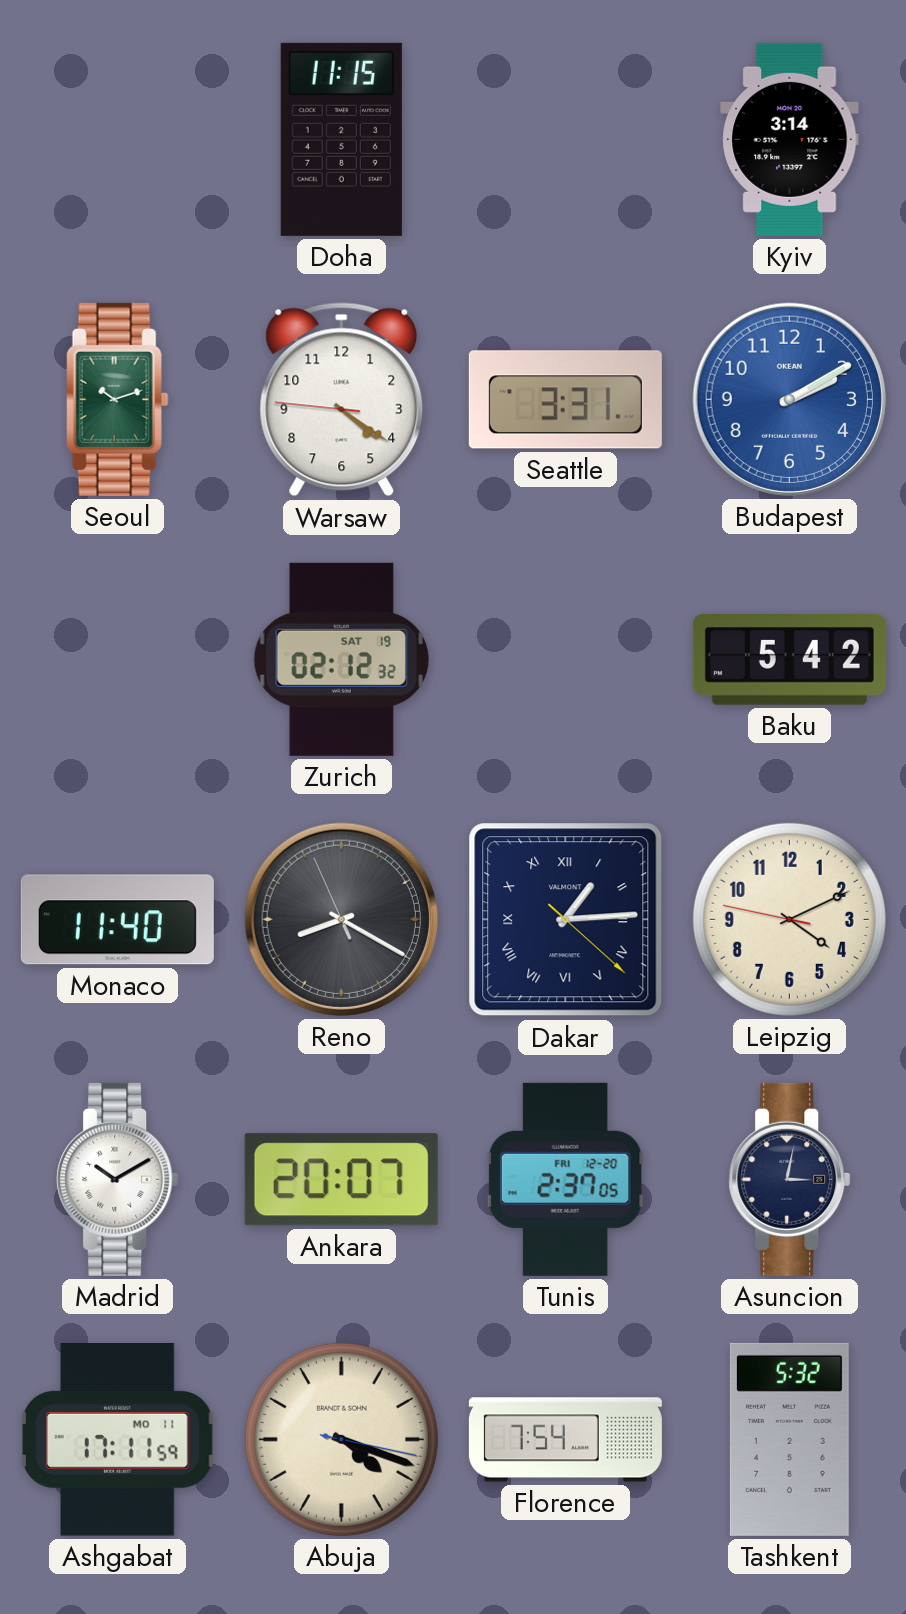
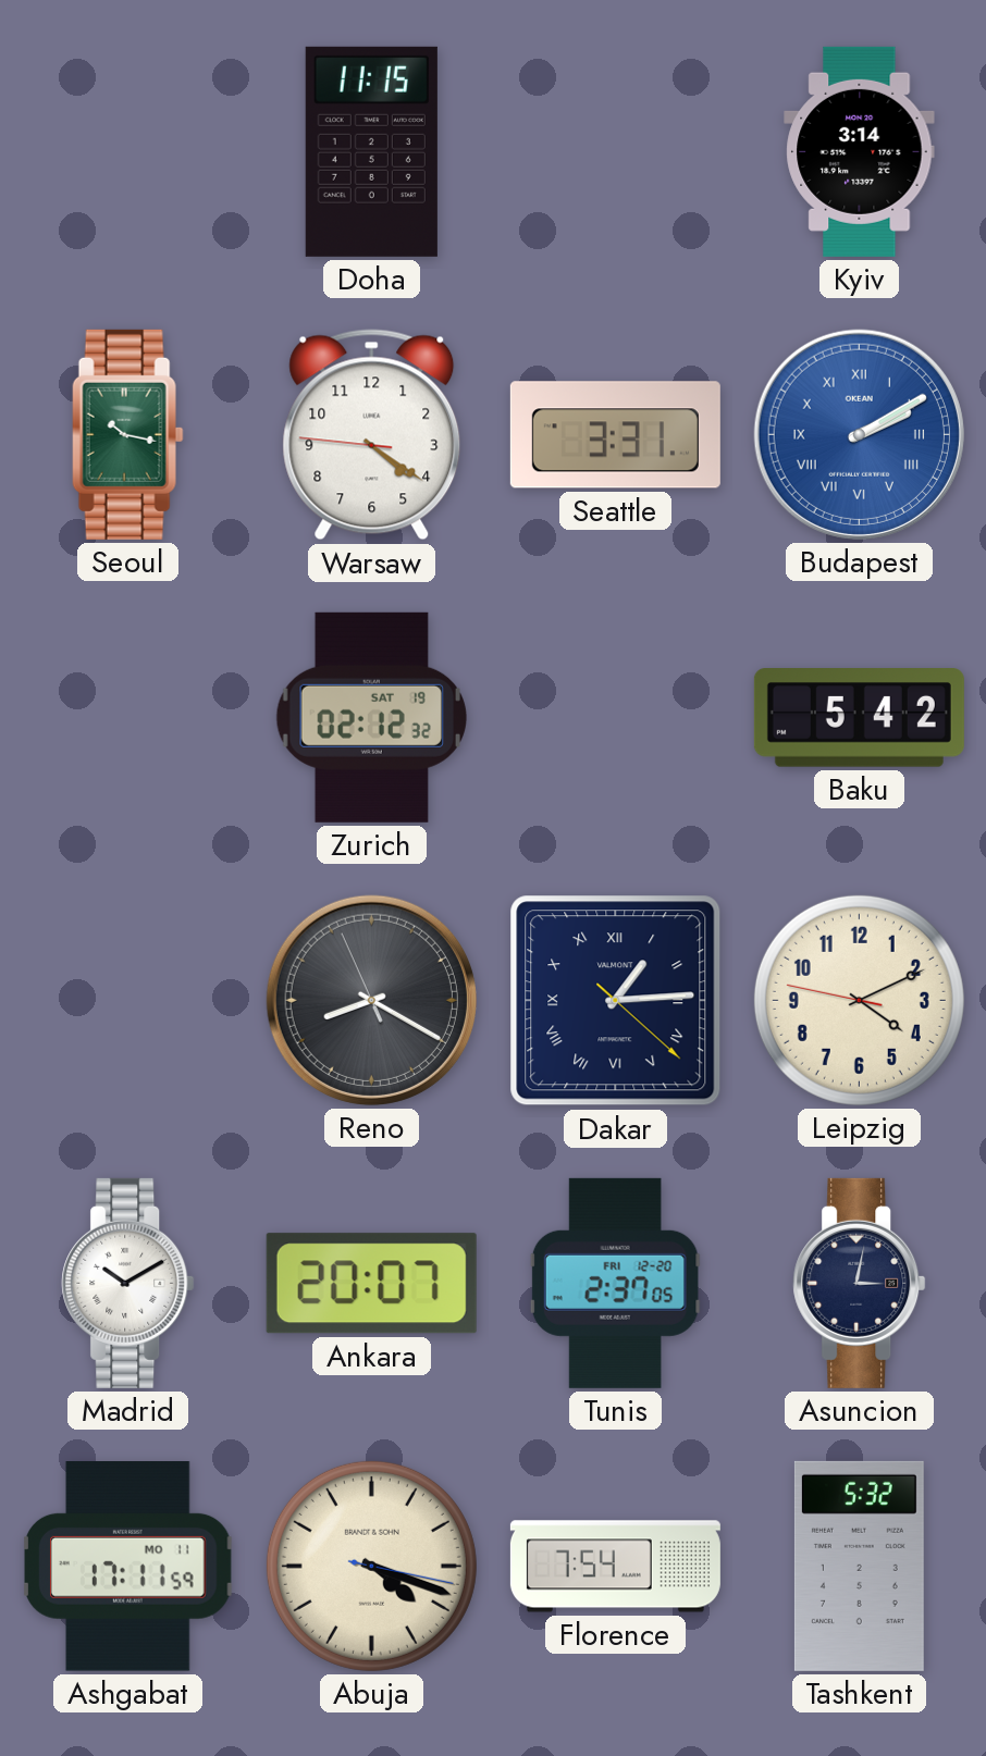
Seoul: 10:12 -> 10:17
Budapest numerals: Arabic -> Roman
Monaco: 11:40 -> none
